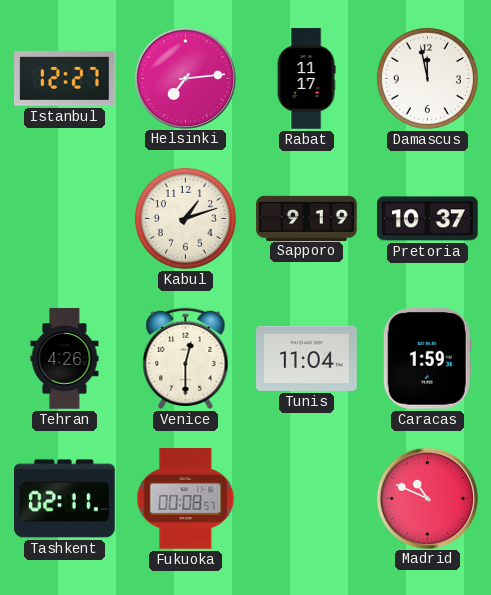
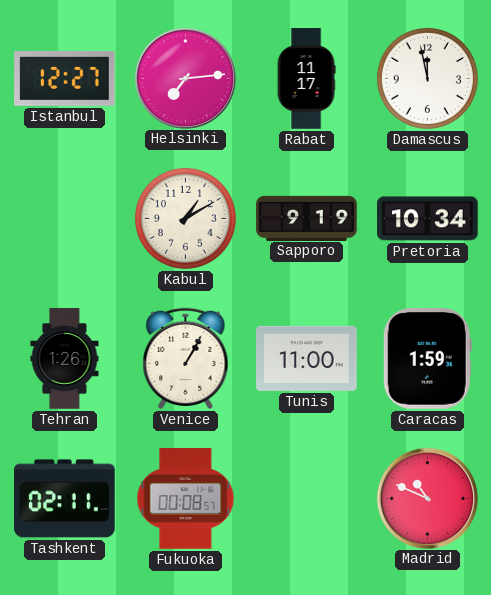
Kabul: 1:12 -> 1:10
Pretoria: 10:37 -> 10:34
Tehran: 4:26 -> 1:26
Venice: 12:30 -> 1:05
Tunis: 11:04 -> 11:00
